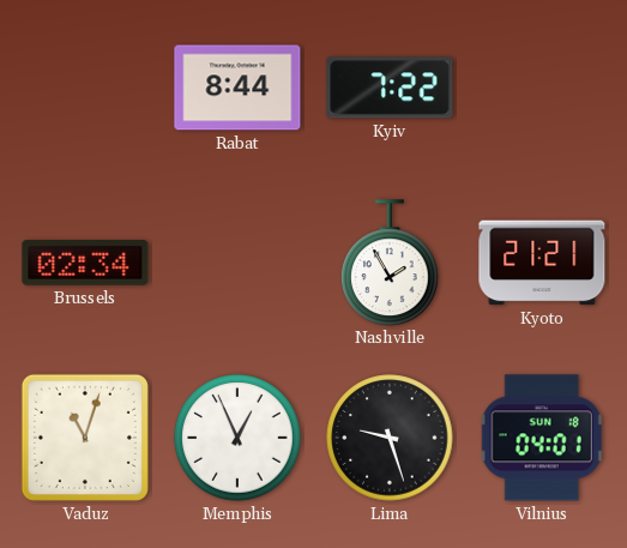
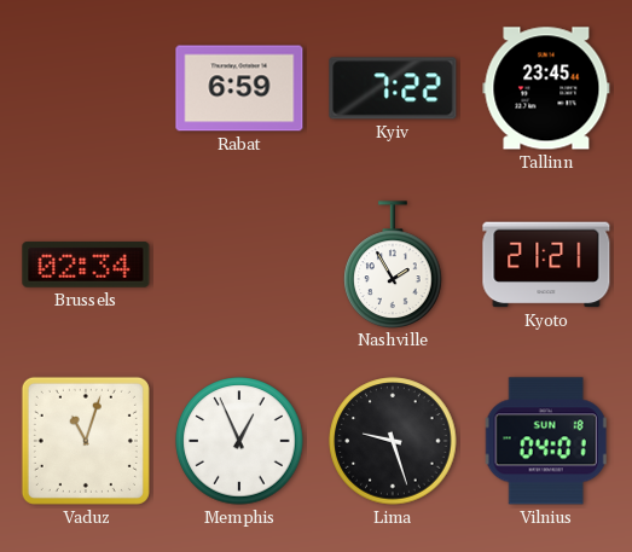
Rabat: 8:44 -> 6:59
Tallinn: none -> 23:45
